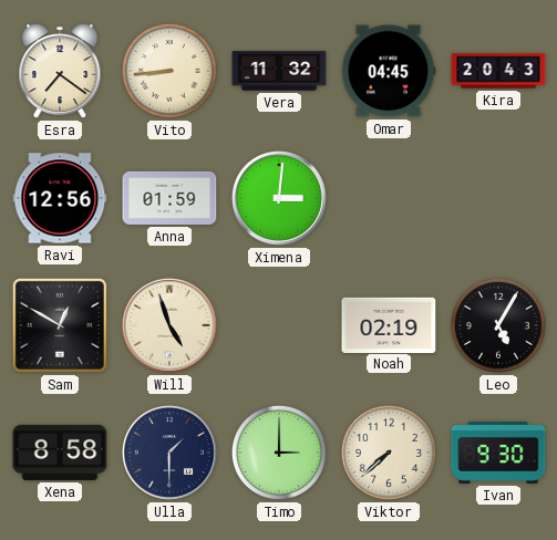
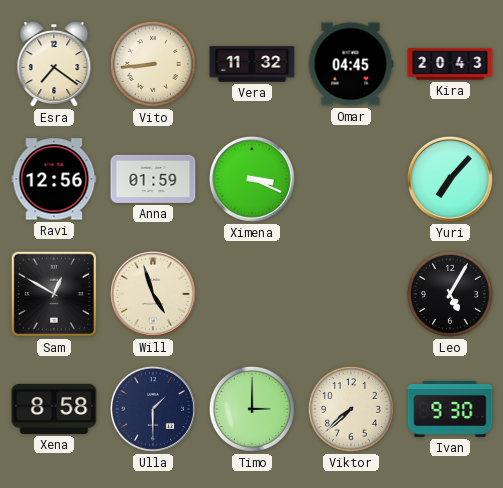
Ximena: 3:01 -> 3:19
Yuri: none -> 7:07
Noah: 02:19 -> none
